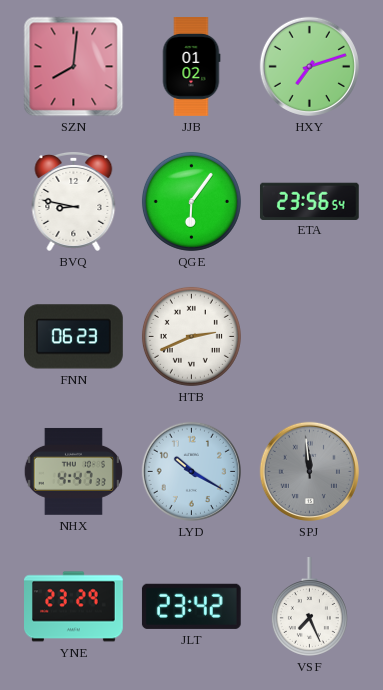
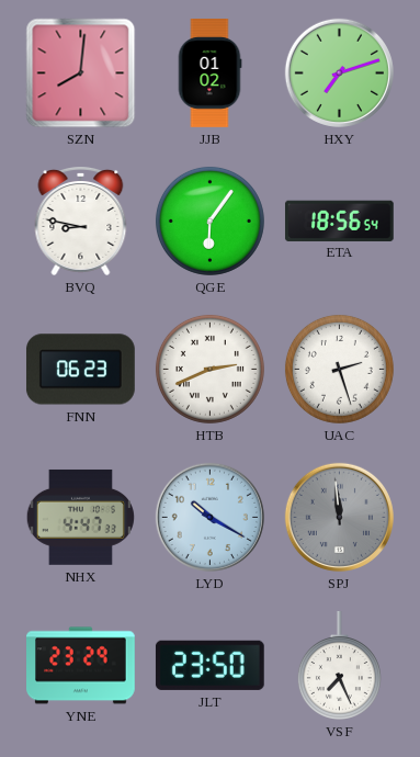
ETA: 23:56 -> 18:56
UAC: none -> 2:27
JLT: 23:42 -> 23:50
